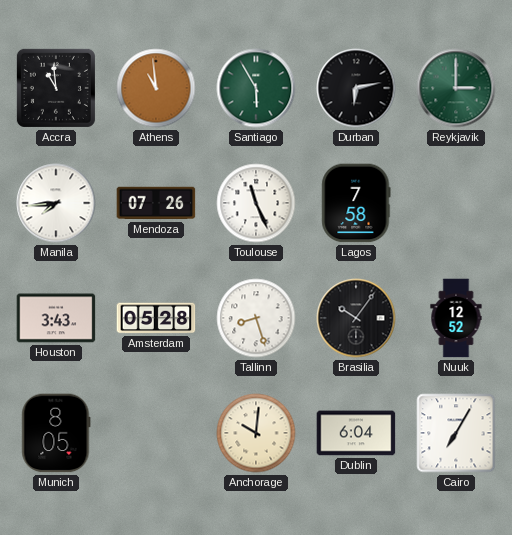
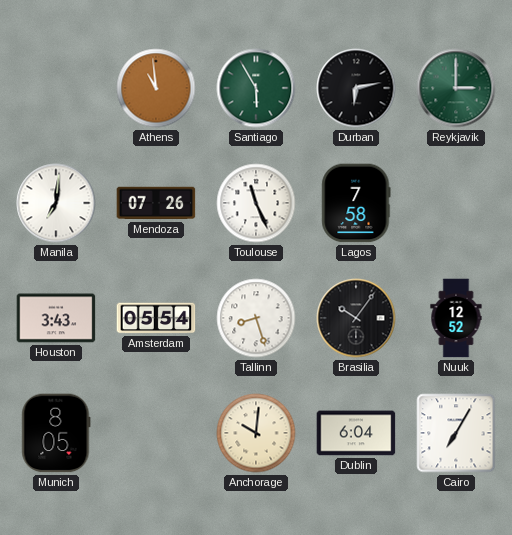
Accra: 10:59 -> none
Manila: 7:44 -> 7:01
Amsterdam: 05:28 -> 05:54
